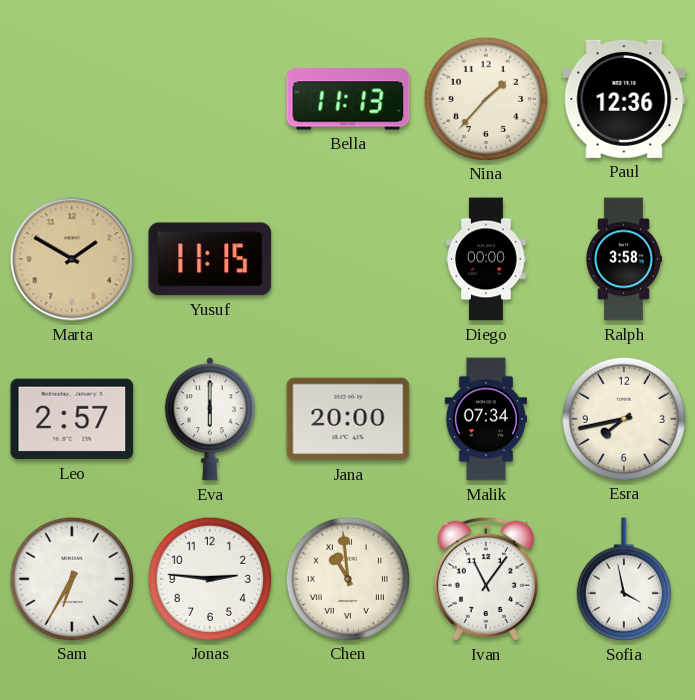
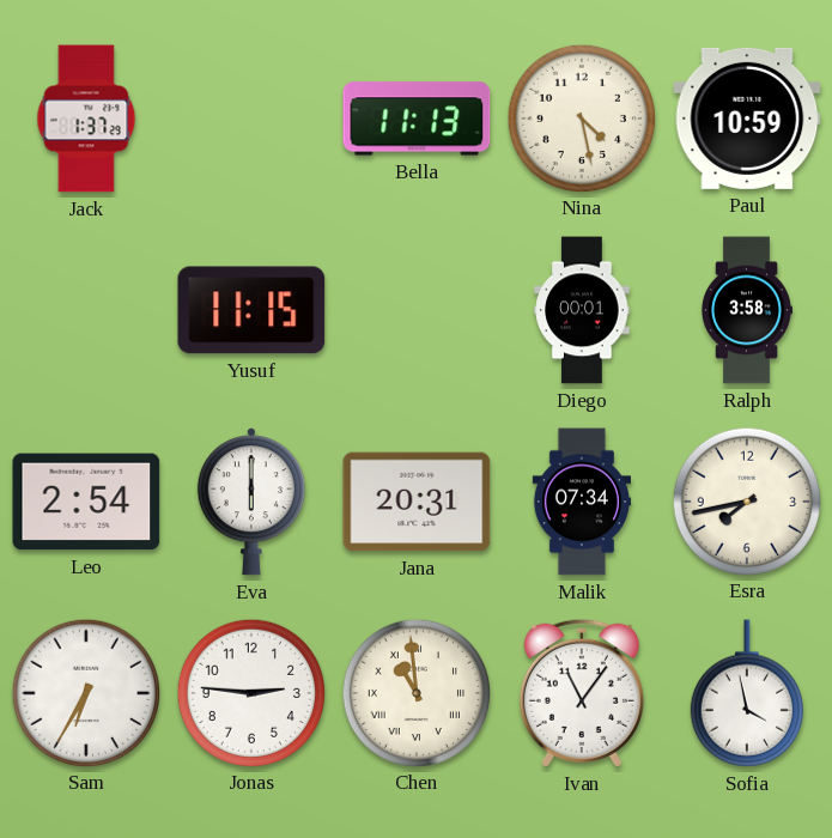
Jack: none -> 1:37
Nina: 1:37 -> 4:28
Paul: 12:36 -> 10:59
Marta: 1:50 -> none
Diego: 00:00 -> 00:01
Leo: 2:57 -> 2:54
Jana: 20:00 -> 20:31
